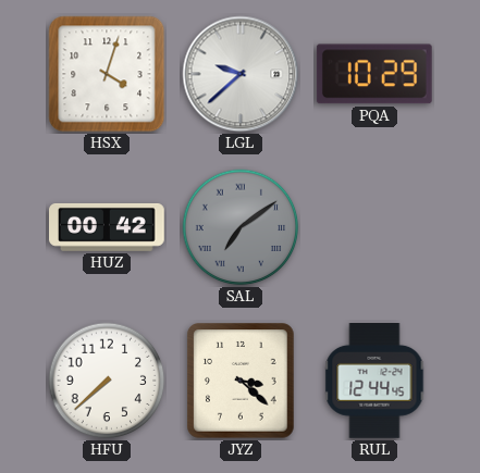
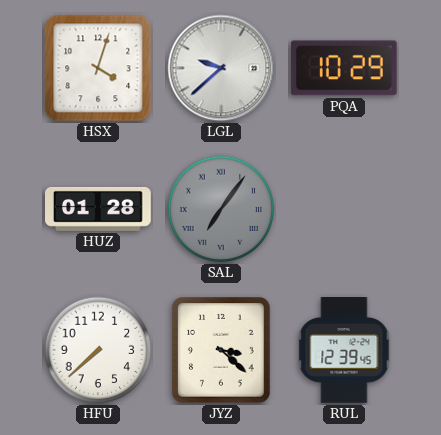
HUZ: 00:42 -> 01:28
SAL: 7:09 -> 7:06
RUL: 12:44 -> 12:39
